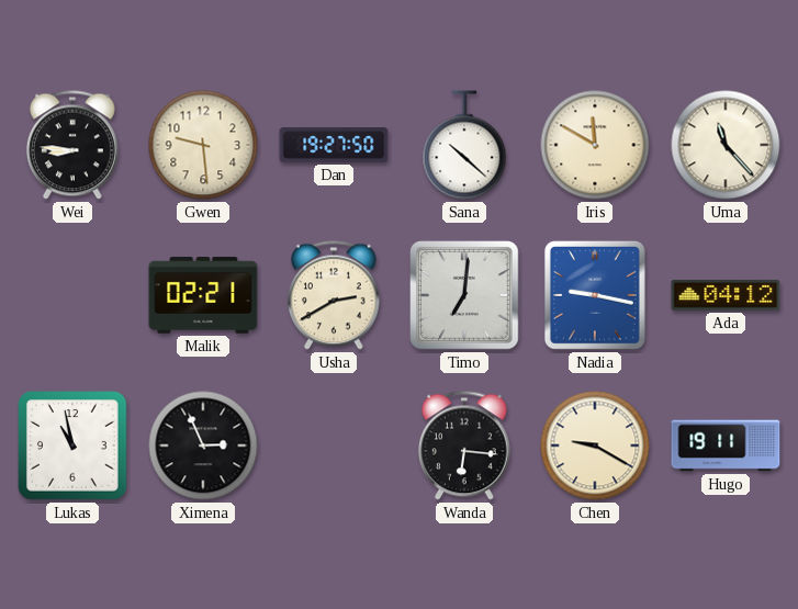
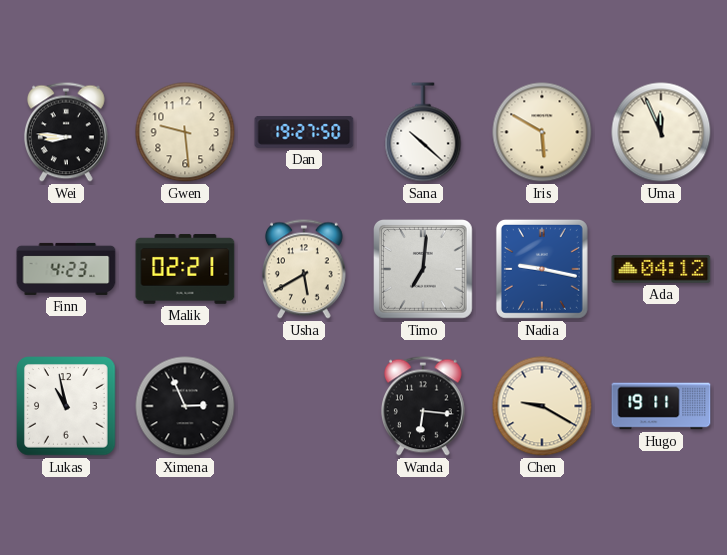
Iris: 11:50 -> 5:50
Uma: 11:23 -> 11:56
Finn: none -> 4:23
Usha: 2:40 -> 5:40
